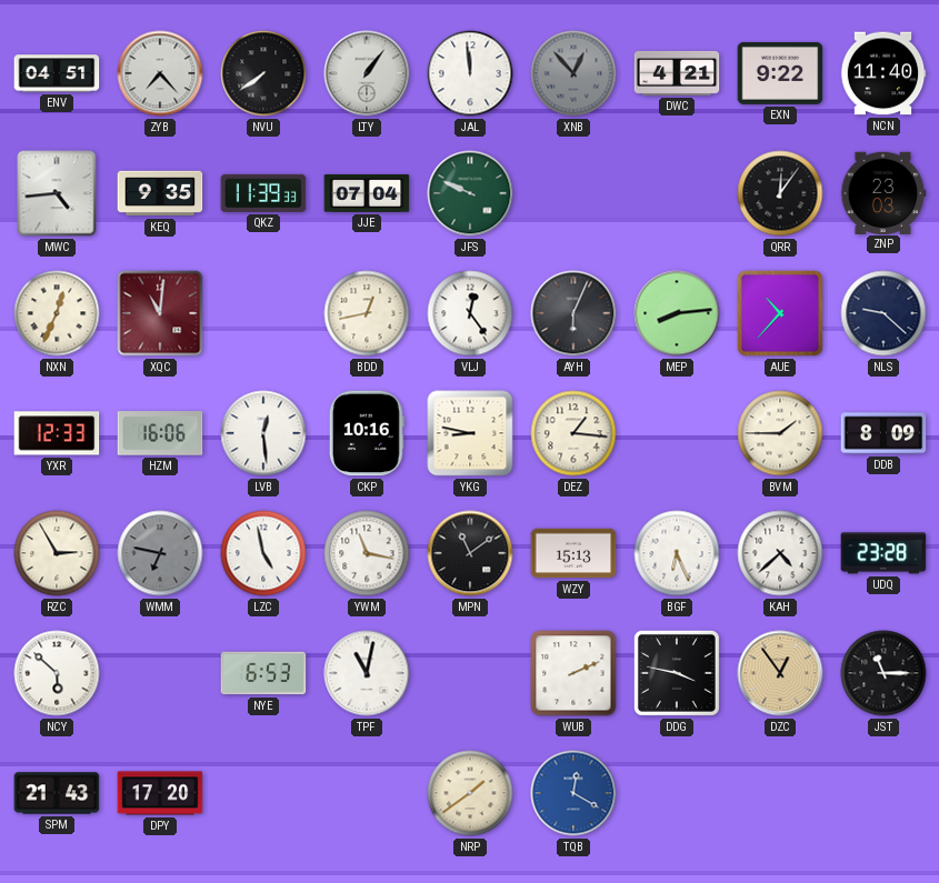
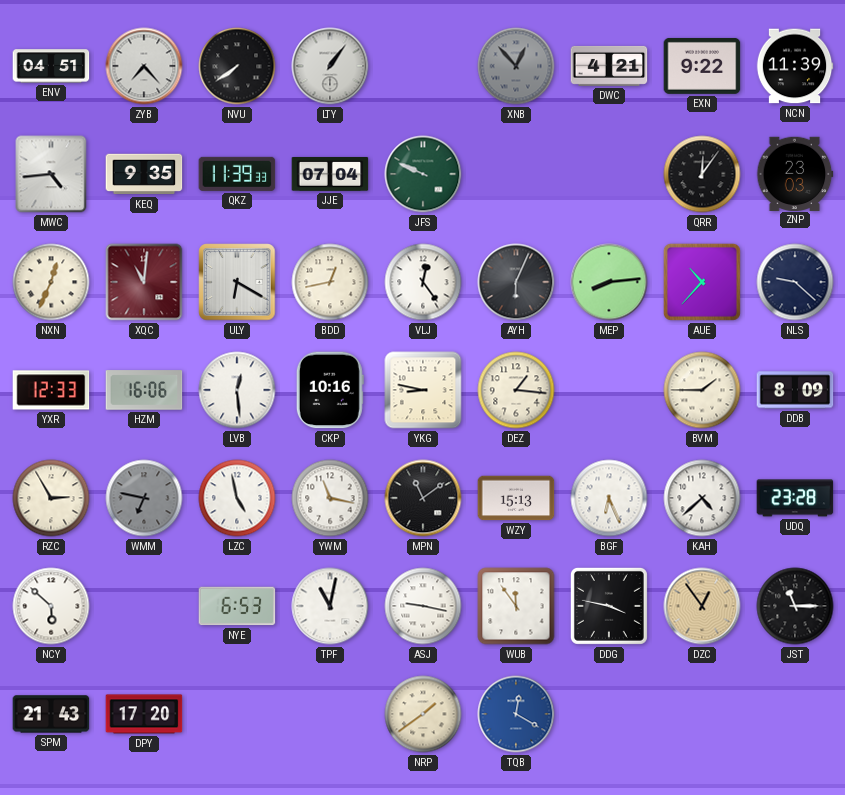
JAL: 11:59 -> none
NCN: 11:40 -> 11:39
ULY: none -> 6:20
ASJ: none -> 9:17
WUB: 2:11 -> 11:54
